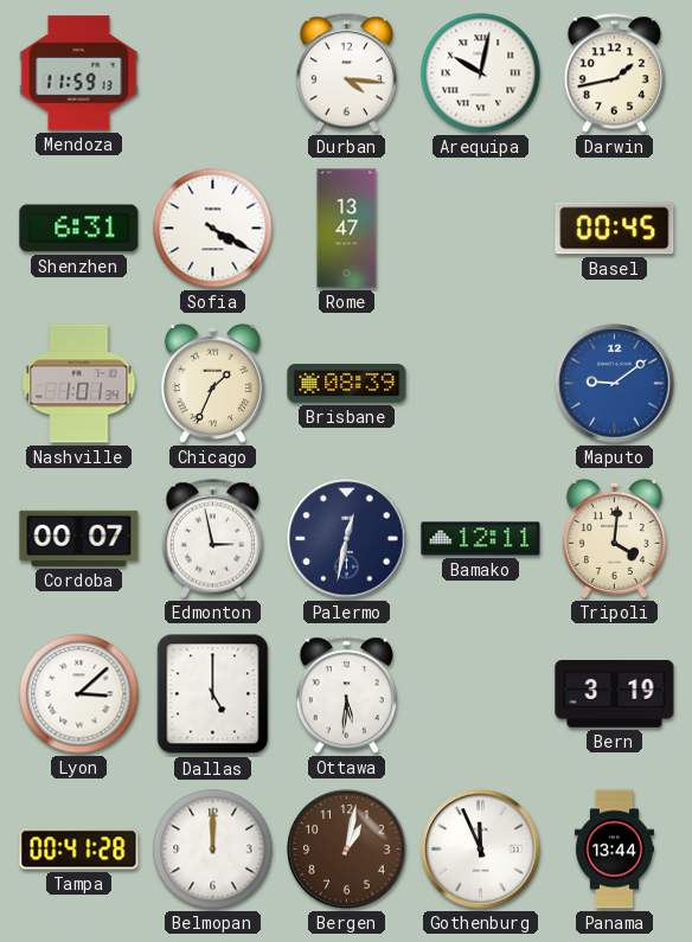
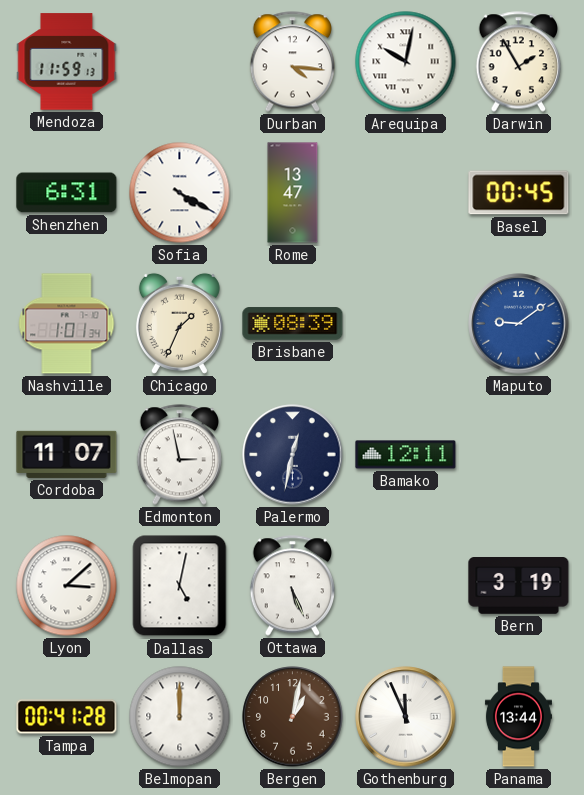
Darwin: 1:43 -> 1:55
Cordoba: 00:07 -> 11:07
Tripoli: 4:01 -> none
Dallas: 5:00 -> 5:02
Ottawa: 5:31 -> 5:26
